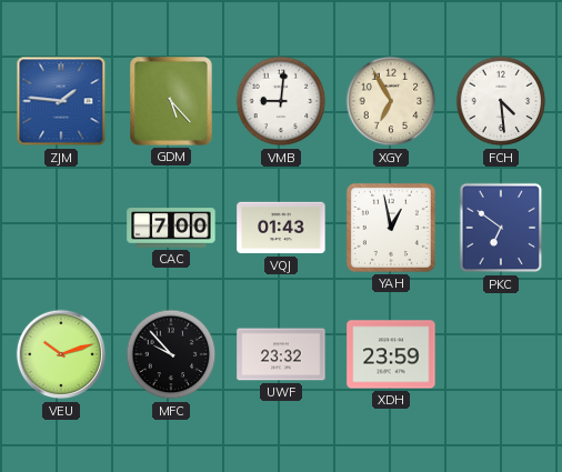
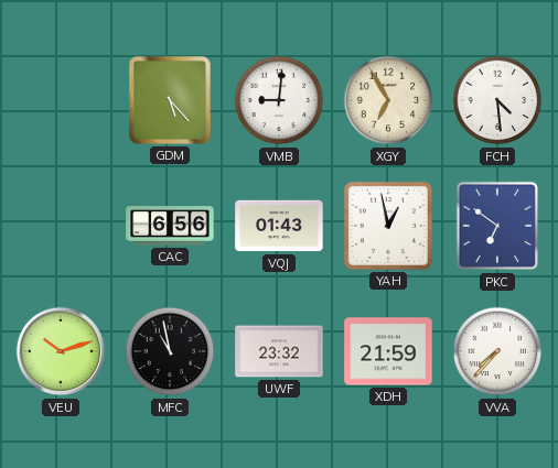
ZJM: 1:46 -> none
CAC: 7:00 -> 6:56
MFC: 9:53 -> 10:58
XDH: 23:59 -> 21:59
VVA: none -> 7:37
